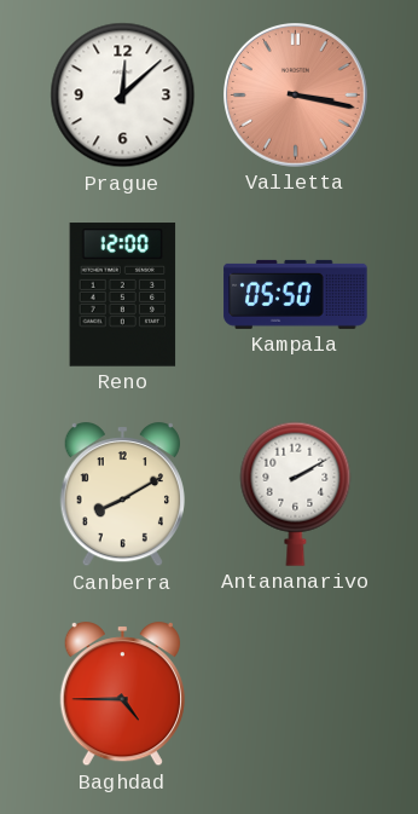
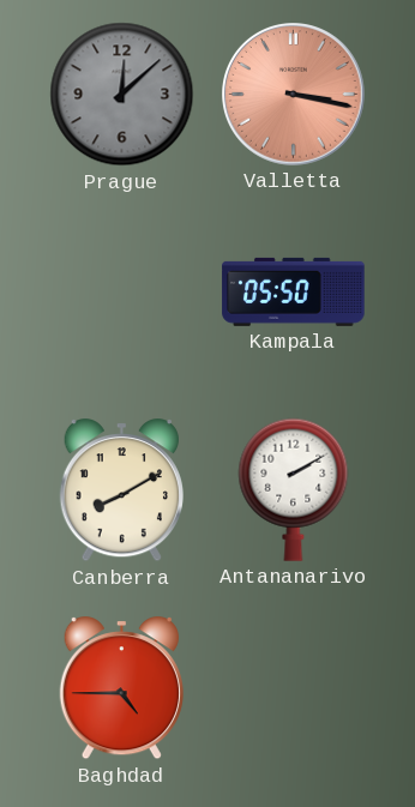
Prague dial: white -> grey
Reno: 12:00 -> none
